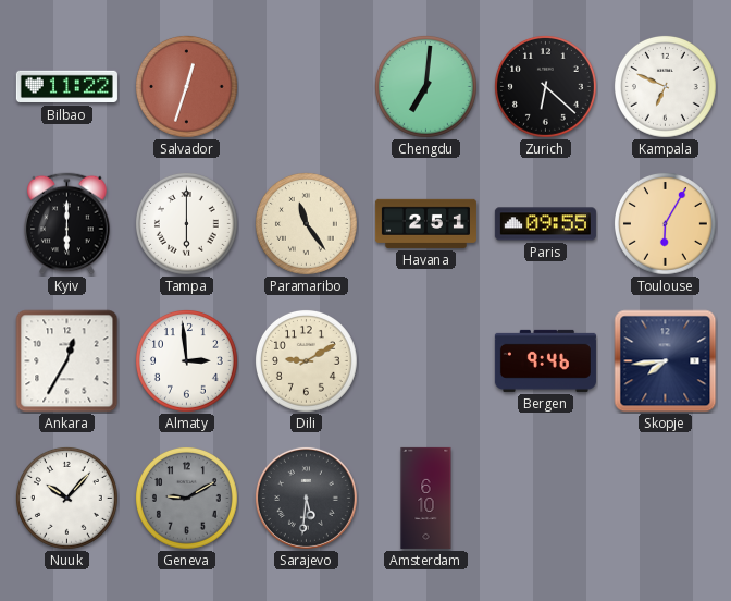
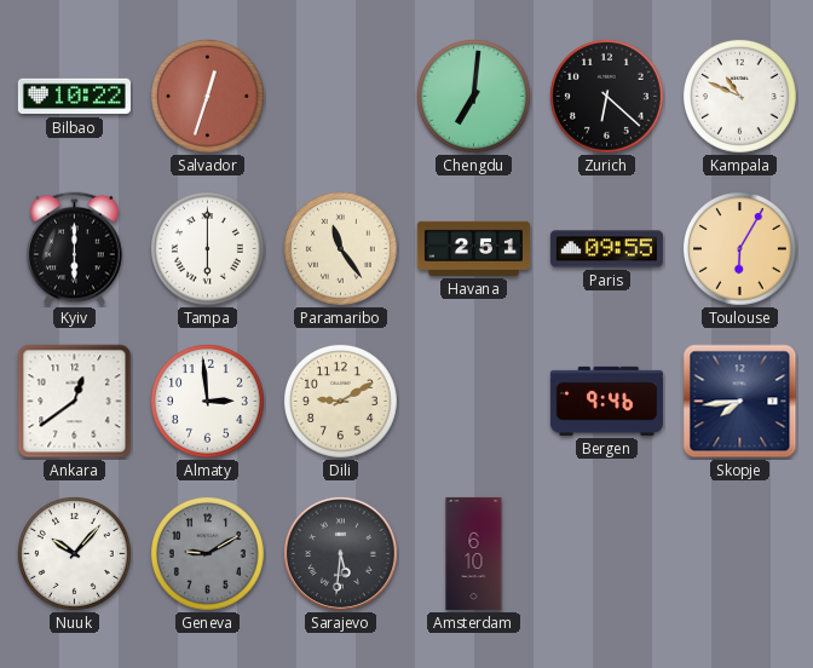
Bilbao: 11:22 -> 10:22
Kampala: 6:49 -> 10:49
Ankara: 12:35 -> 12:39
